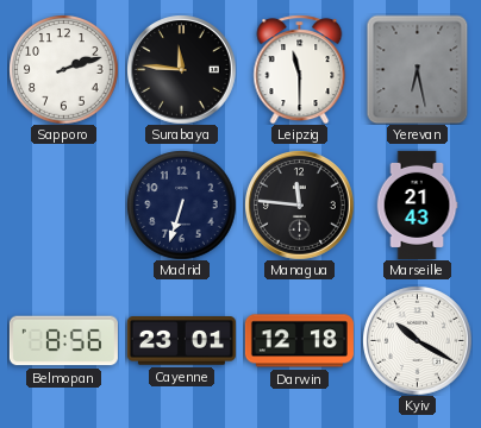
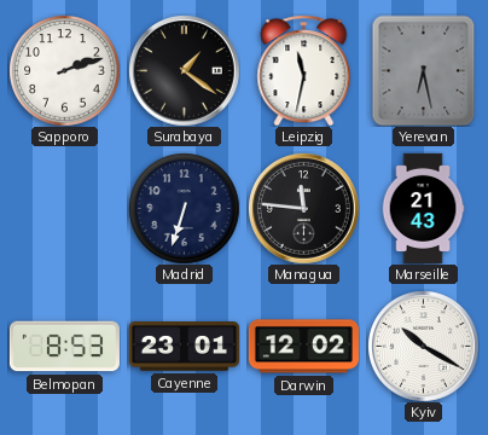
Surabaya: 11:46 -> 1:21
Leipzig: 11:30 -> 11:32
Belmopan: 8:56 -> 8:53
Darwin: 12:18 -> 12:02
